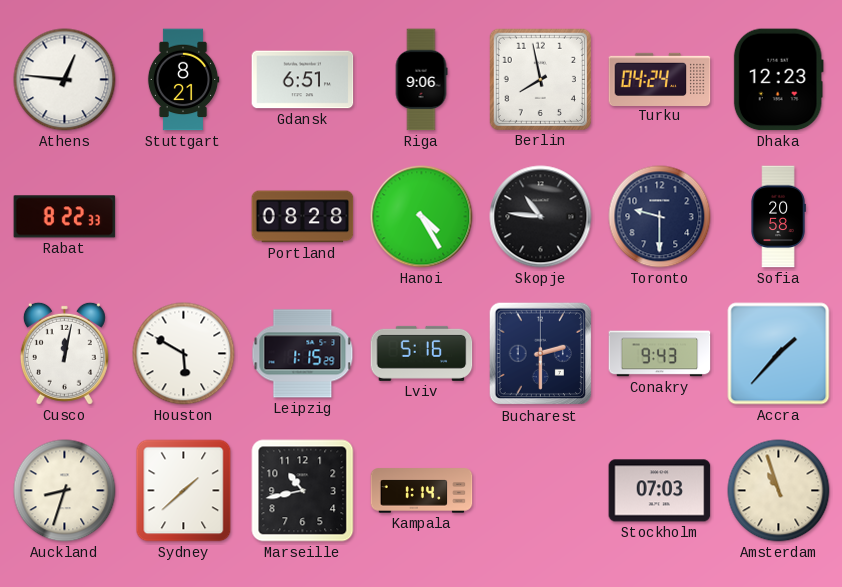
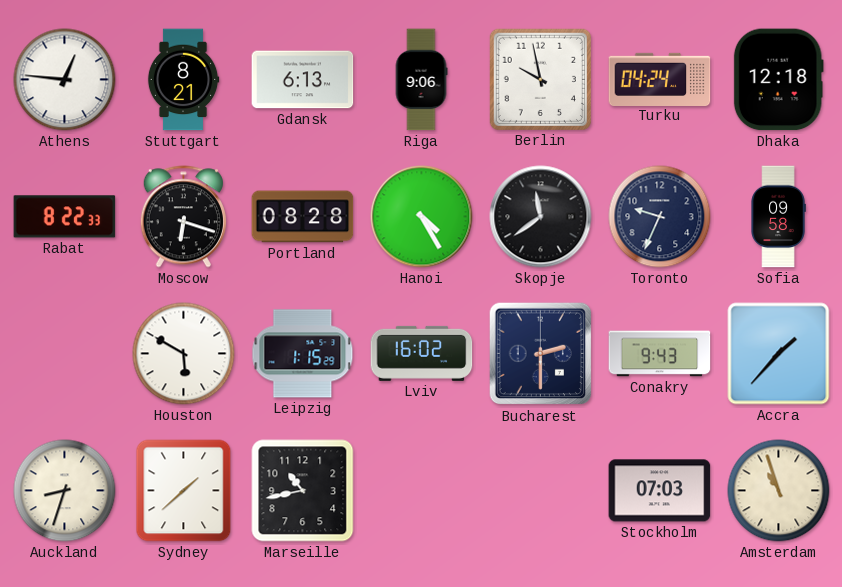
Gdansk: 6:51 -> 6:13
Berlin: 7:58 -> 9:58
Dhaka: 12:23 -> 12:18
Moscow: none -> 6:18
Skopje: 10:46 -> 11:39
Toronto: 9:30 -> 9:34
Sofia: 20:58 -> 09:58
Cusco: 12:02 -> none
Lviv: 5:16 -> 16:02
Kampala: 1:14 -> none
